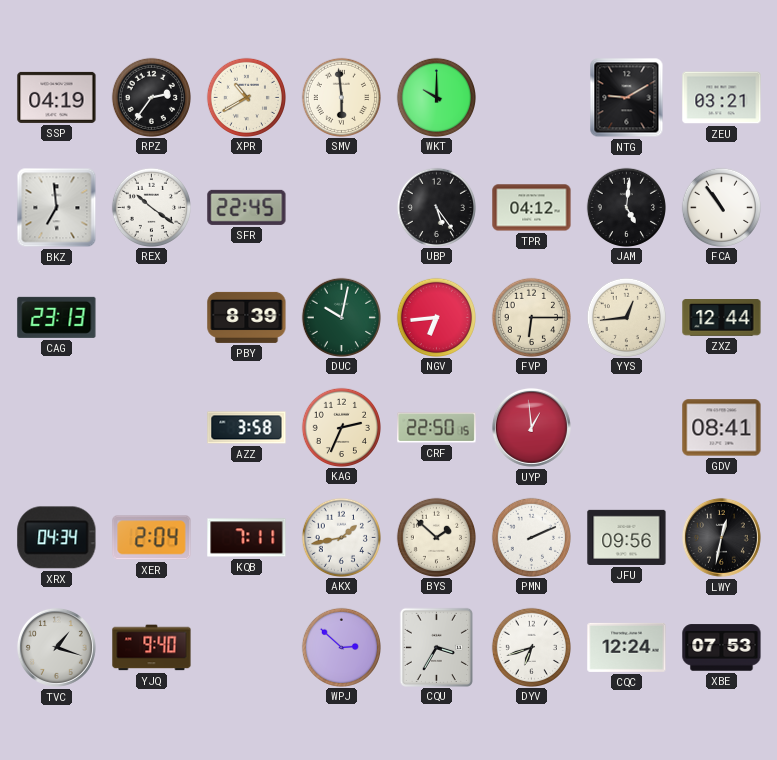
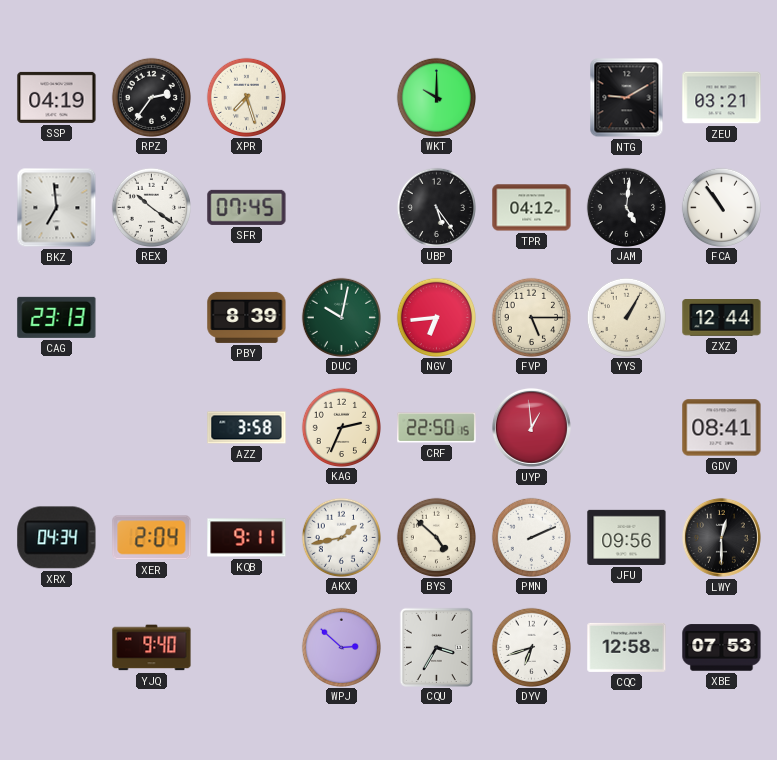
XPR: 10:40 -> 7:27
SMV: 5:59 -> none
SFR: 22:45 -> 07:45
FVP: 6:15 -> 5:15
YYS: 12:44 -> 1:05
KQB: 7:11 -> 9:11
BYS: 1:52 -> 4:52
LWY: 12:32 -> 12:30
TVC: 1:18 -> none
CQC: 12:24 -> 12:58
